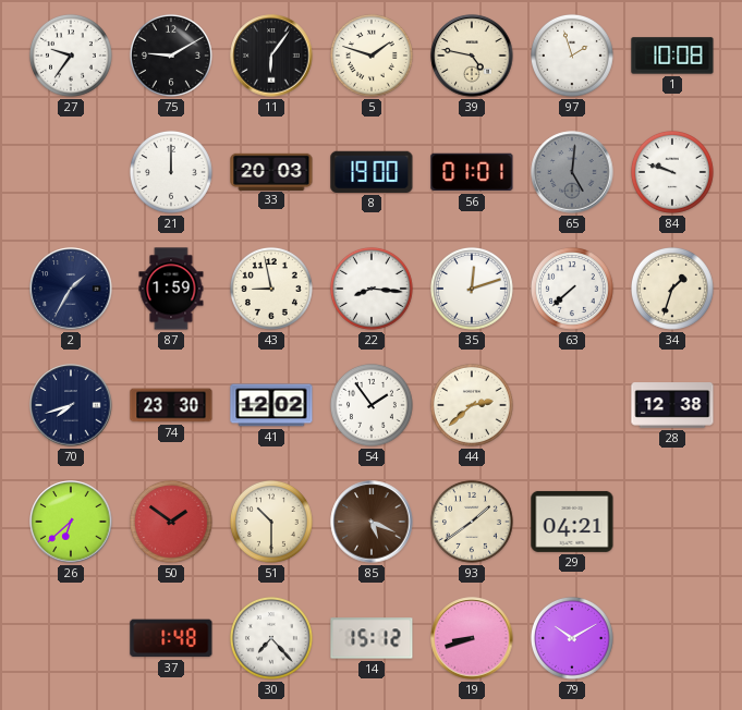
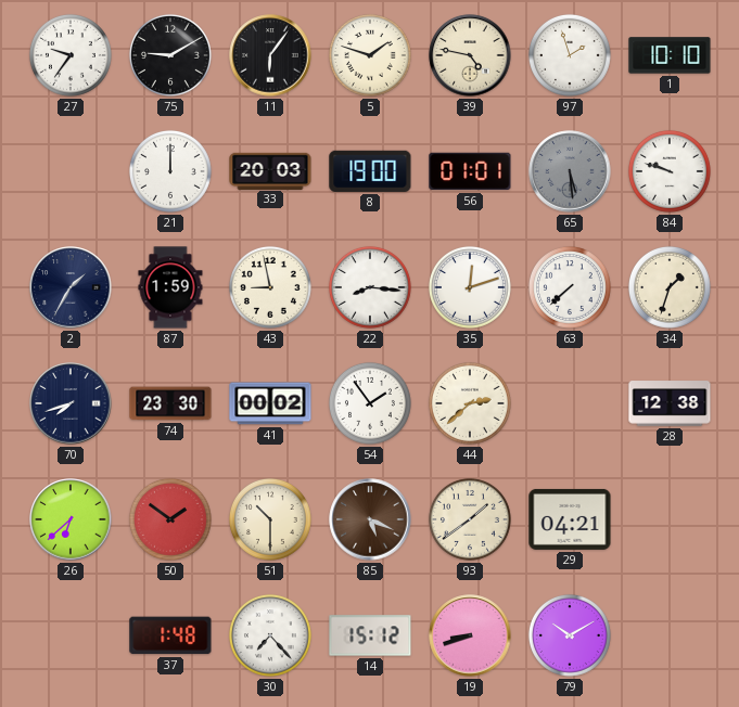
1: 10:08 -> 10:10
65: 5:01 -> 5:29
41: 12:02 -> 00:02
